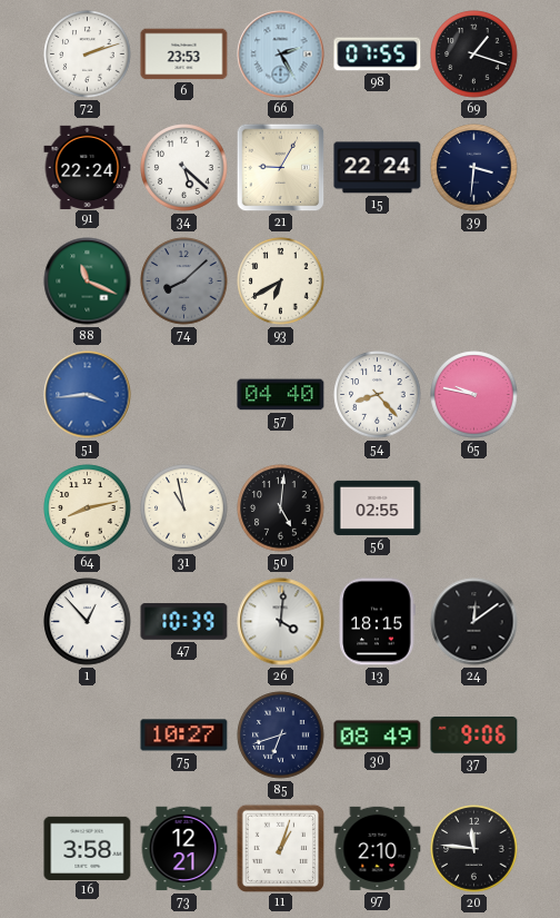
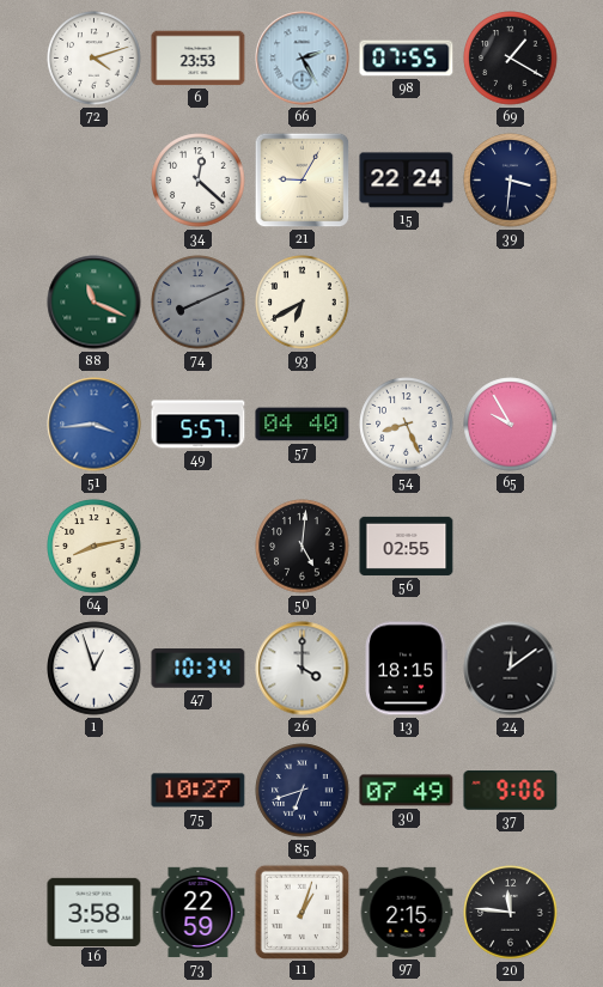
72: 2:12 -> 4:12
69: 1:18 -> 1:20
91: 22:24 -> none
34: 5:22 -> 12:22
74: 8:08 -> 8:11
49: none -> 5:57
54: 8:23 -> 8:26
65: 9:47 -> 9:55
31: 10:58 -> none
1: 12:53 -> 12:57
47: 10:39 -> 10:34
26: 4:01 -> 4:00
30: 08:49 -> 07:49
73: 12:21 -> 22:59
97: 2:10 -> 2:15
